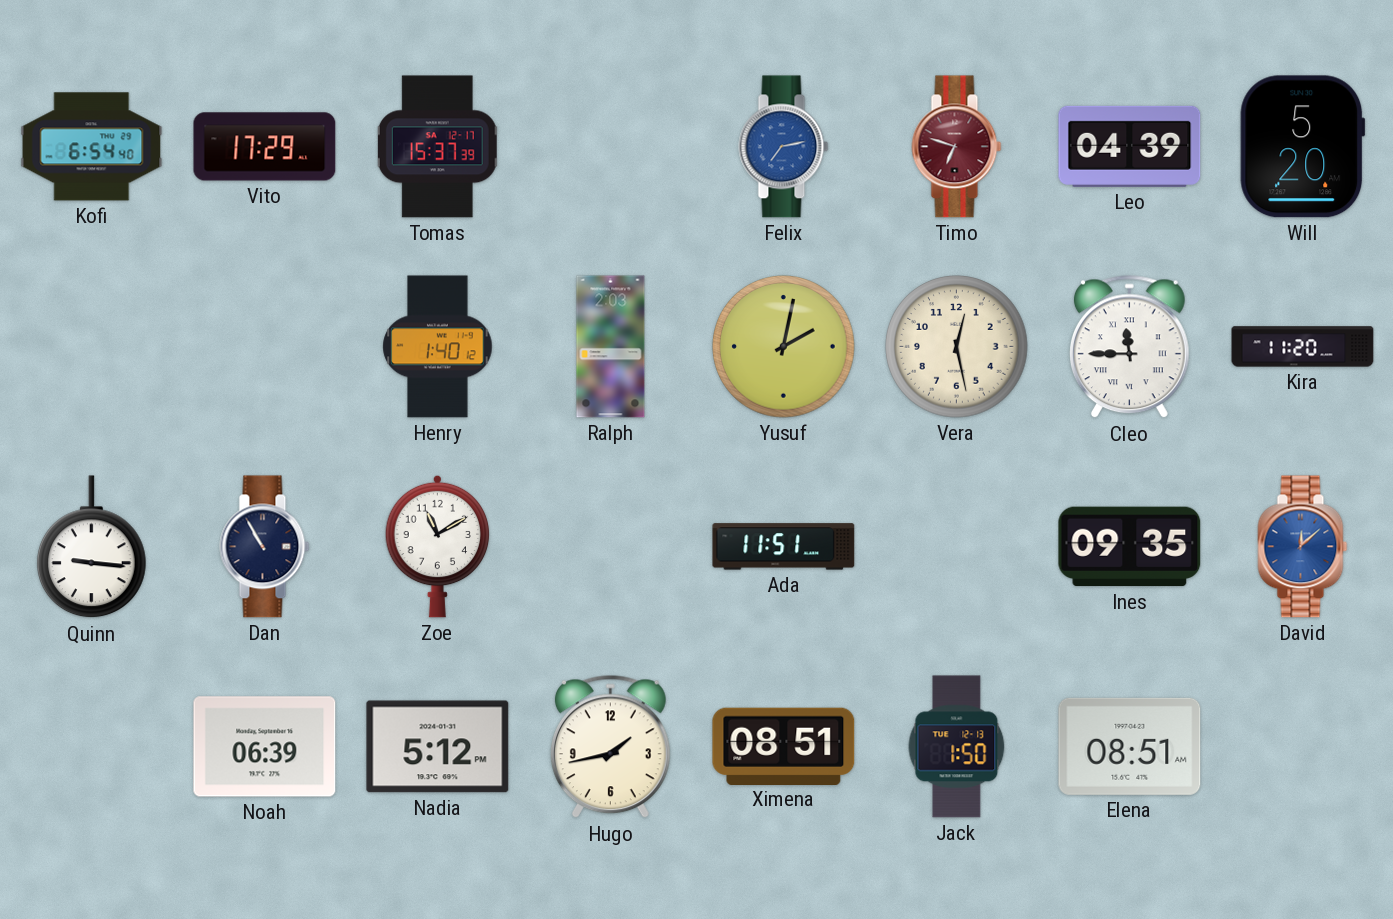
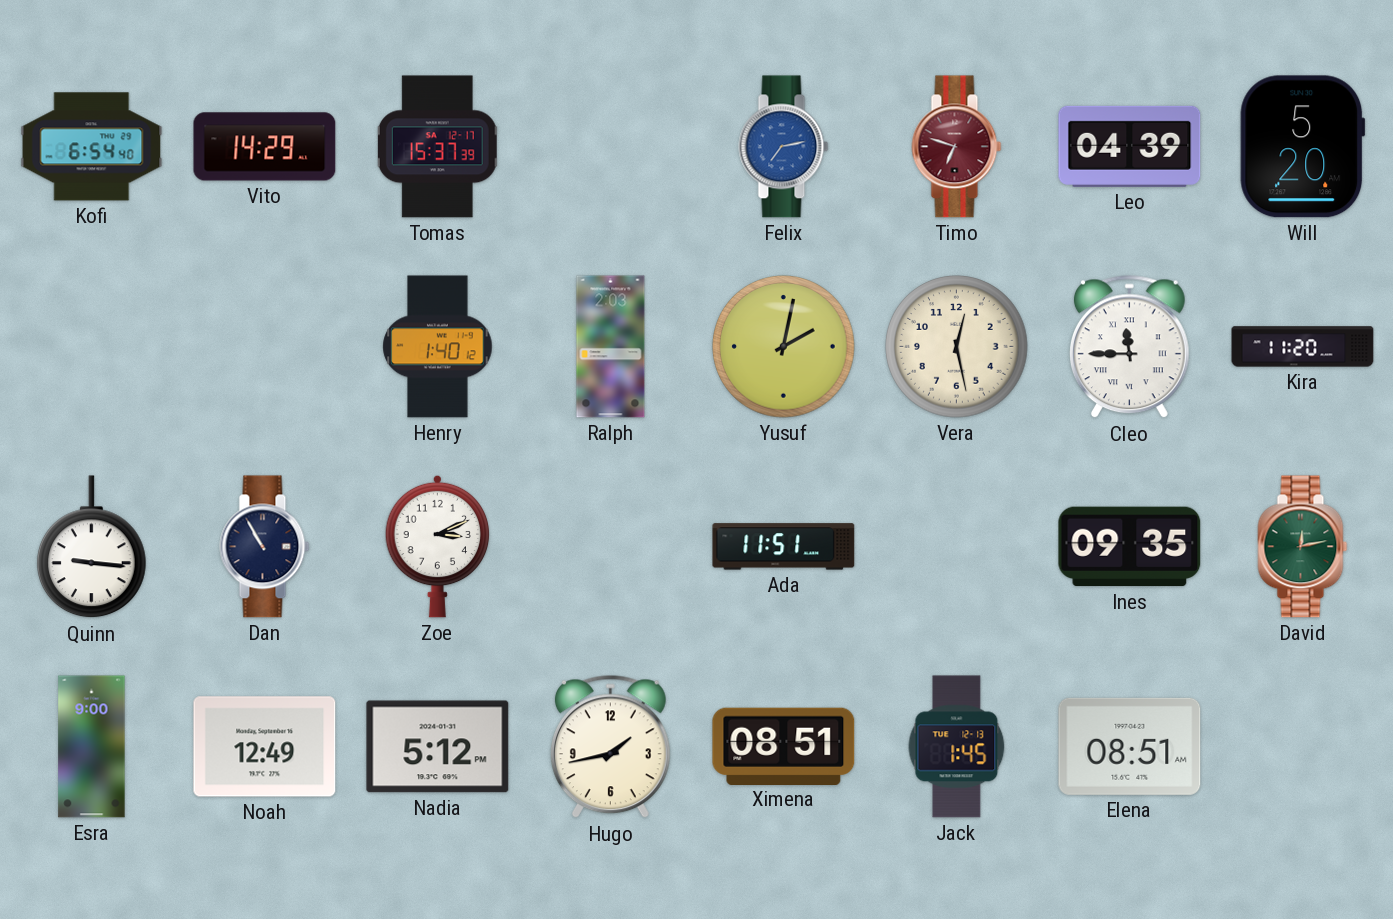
Vito: 17:29 -> 14:29
Zoe: 11:10 -> 3:11
David: 12:08 -> 12:13
David dial: blue -> green
Esra: none -> 9:00
Noah: 06:39 -> 12:49
Jack: 1:50 -> 1:45
